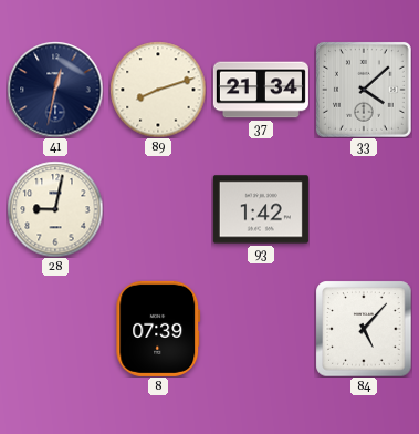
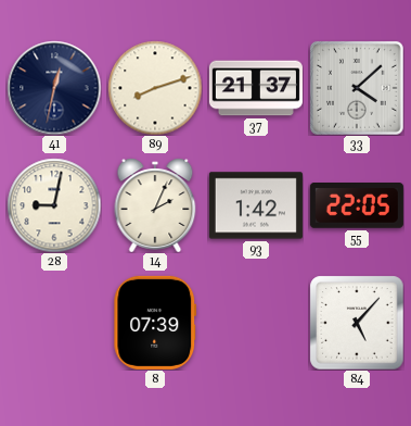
37: 21:34 -> 21:37
14: none -> 2:04
55: none -> 22:05
